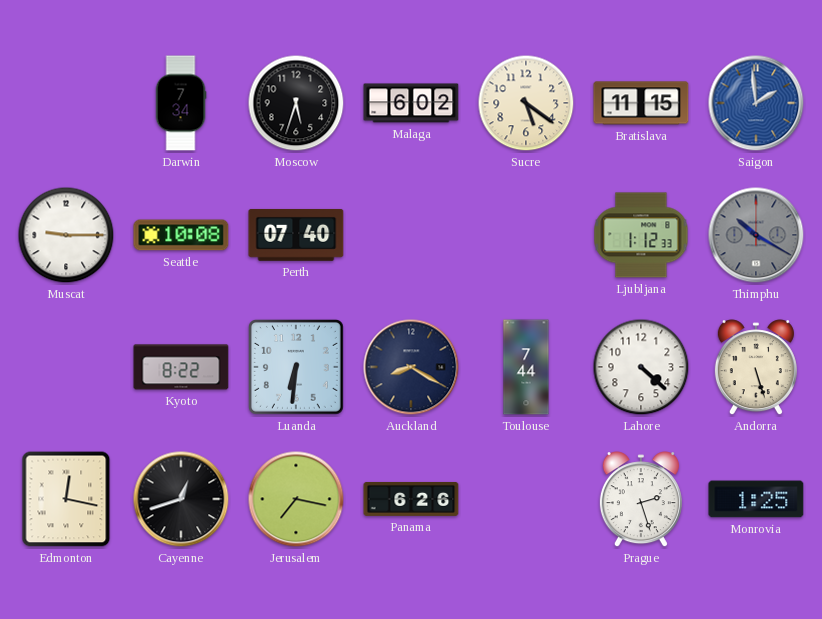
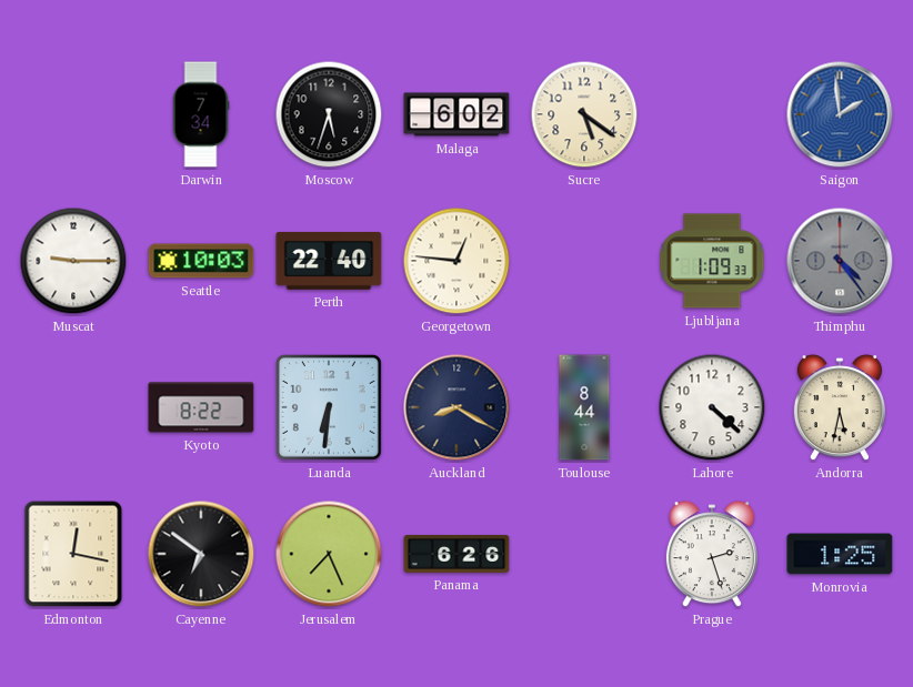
Bratislava: 11:15 -> none
Seattle: 10:08 -> 10:03
Perth: 07:40 -> 22:40
Georgetown: none -> 12:46
Ljubljana: 1:12 -> 1:09
Thimphu: 10:20 -> 4:24
Toulouse: 7:44 -> 8:44
Andorra: 5:27 -> 5:32
Cayenne: 12:42 -> 6:51
Jerusalem: 7:17 -> 7:26
